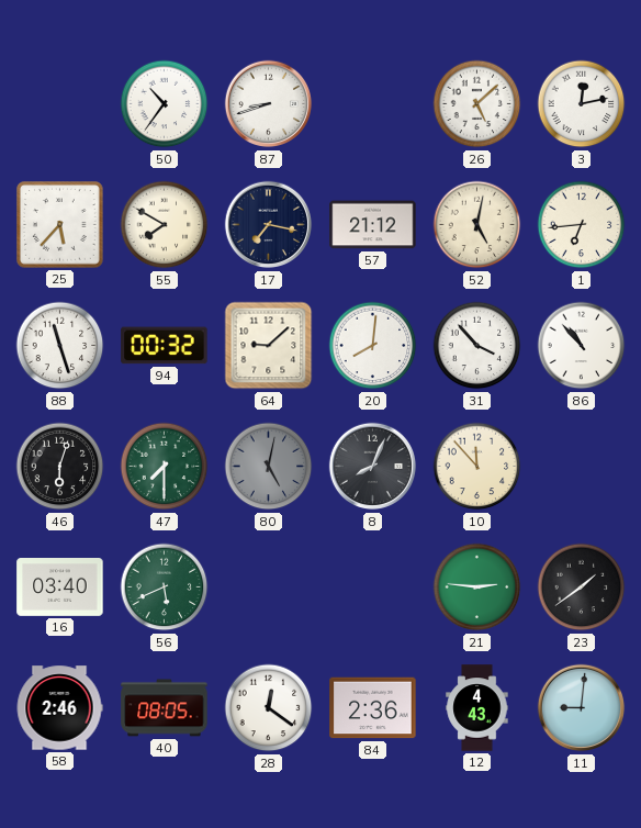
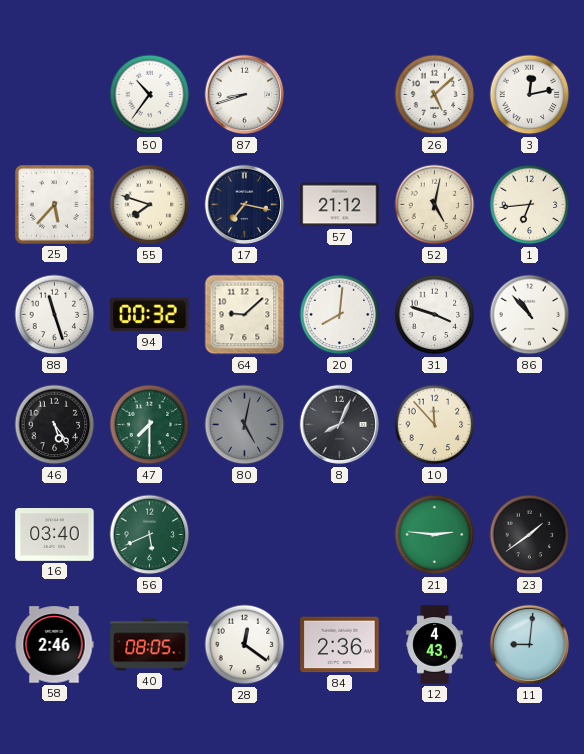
55: 7:50 -> 7:48
31: 3:53 -> 3:48
46: 6:03 -> 5:24
